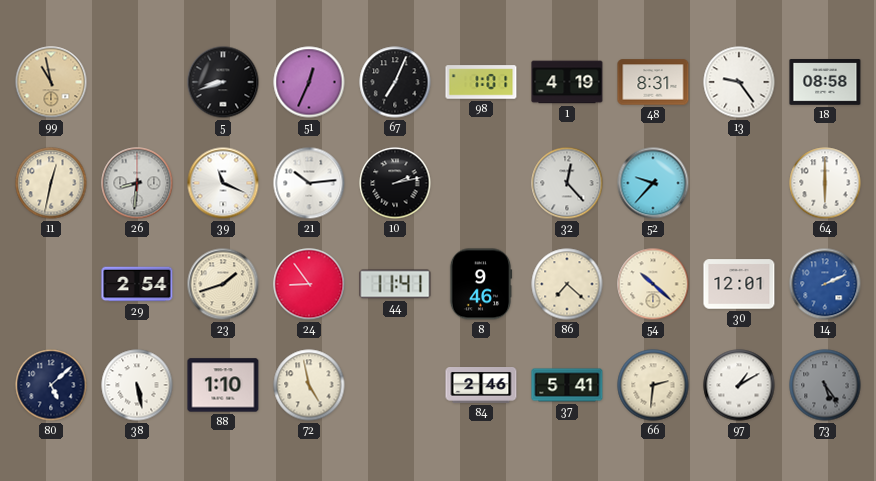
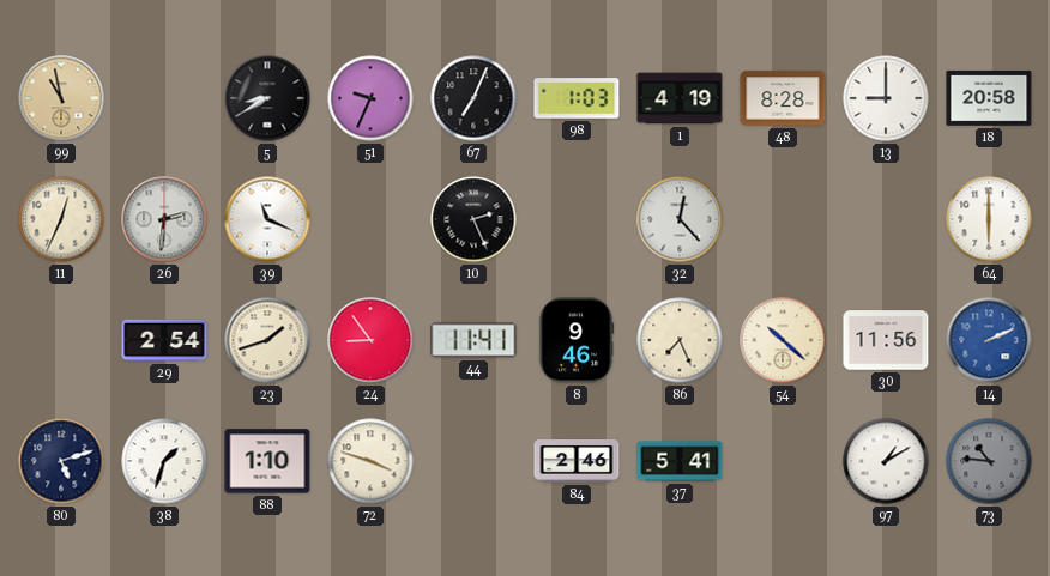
5: 8:42 -> 8:40
51: 12:34 -> 9:34
98: 1:01 -> 1:03
48: 8:31 -> 8:28
13: 9:24 -> 9:00
18: 08:58 -> 20:58
11: 12:32 -> 12:34
26: 8:31 -> 2:31
21: 10:14 -> none
10: 2:13 -> 2:26
52: 9:37 -> none
86: 7:22 -> 7:26
30: 12:01 -> 11:56
80: 5:08 -> 5:12
38: 5:28 -> 1:33
72: 4:58 -> 3:48
66: 2:31 -> none
73: 5:24 -> 10:46
